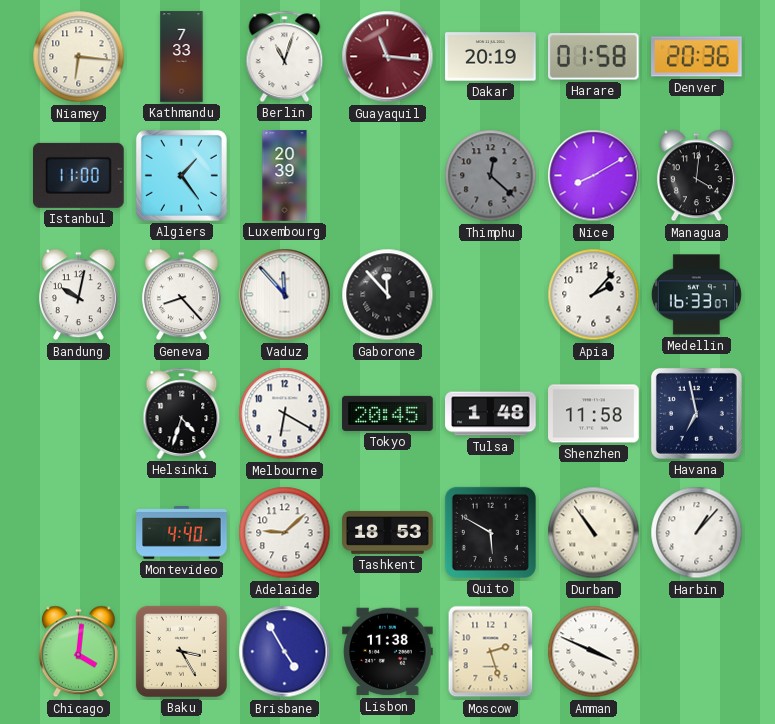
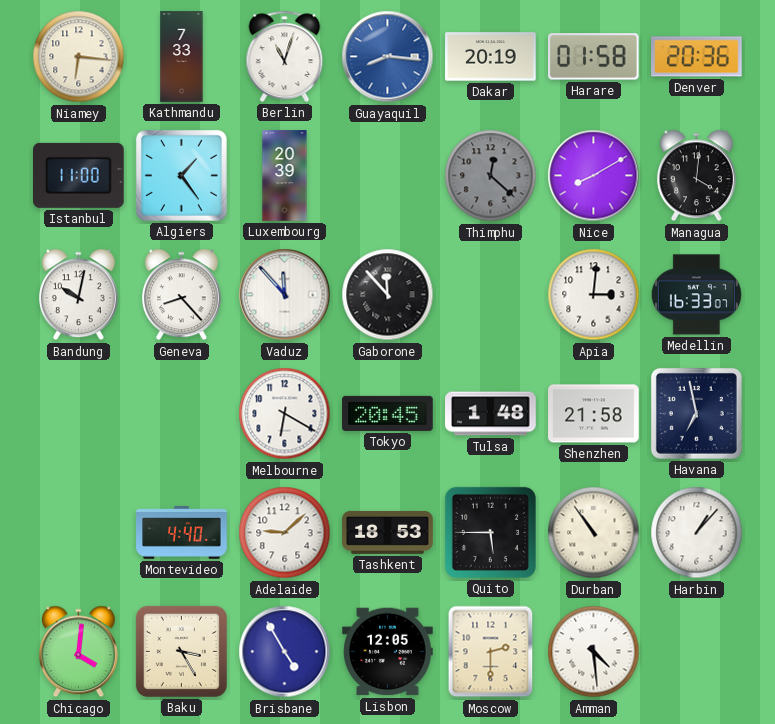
Guayaquil: 11:16 -> 8:16
Guayaquil dial: burgundy -> blue
Apia: 2:07 -> 3:01
Helsinki: 4:33 -> none
Shenzhen: 11:58 -> 21:58
Quito: 5:50 -> 5:45
Lisbon: 11:38 -> 12:05
Moscow: 2:27 -> 2:30
Amman: 3:49 -> 4:29
